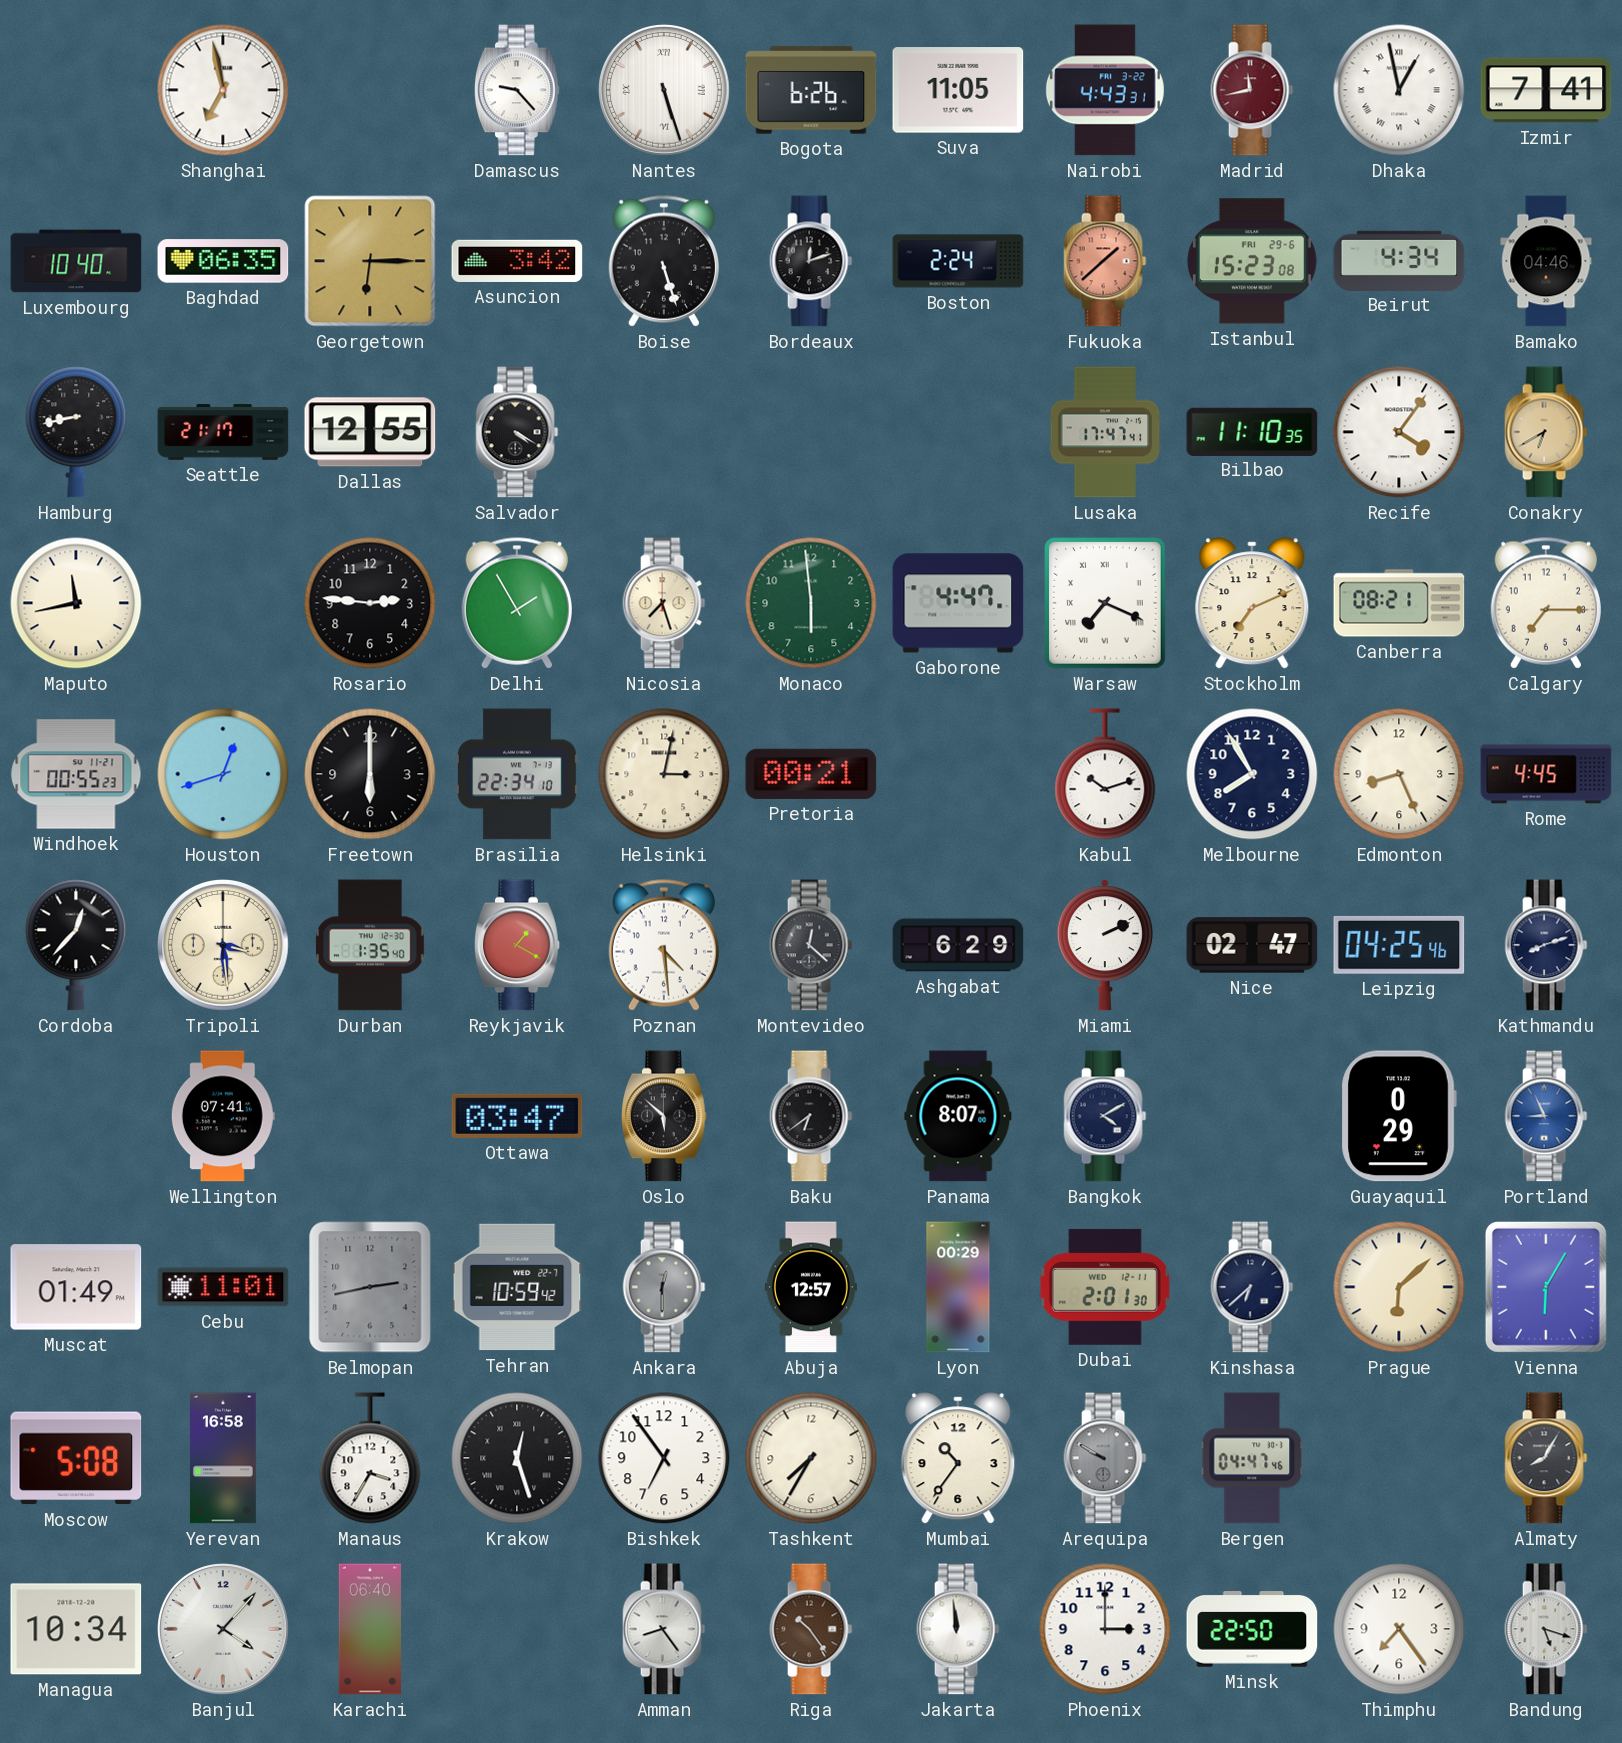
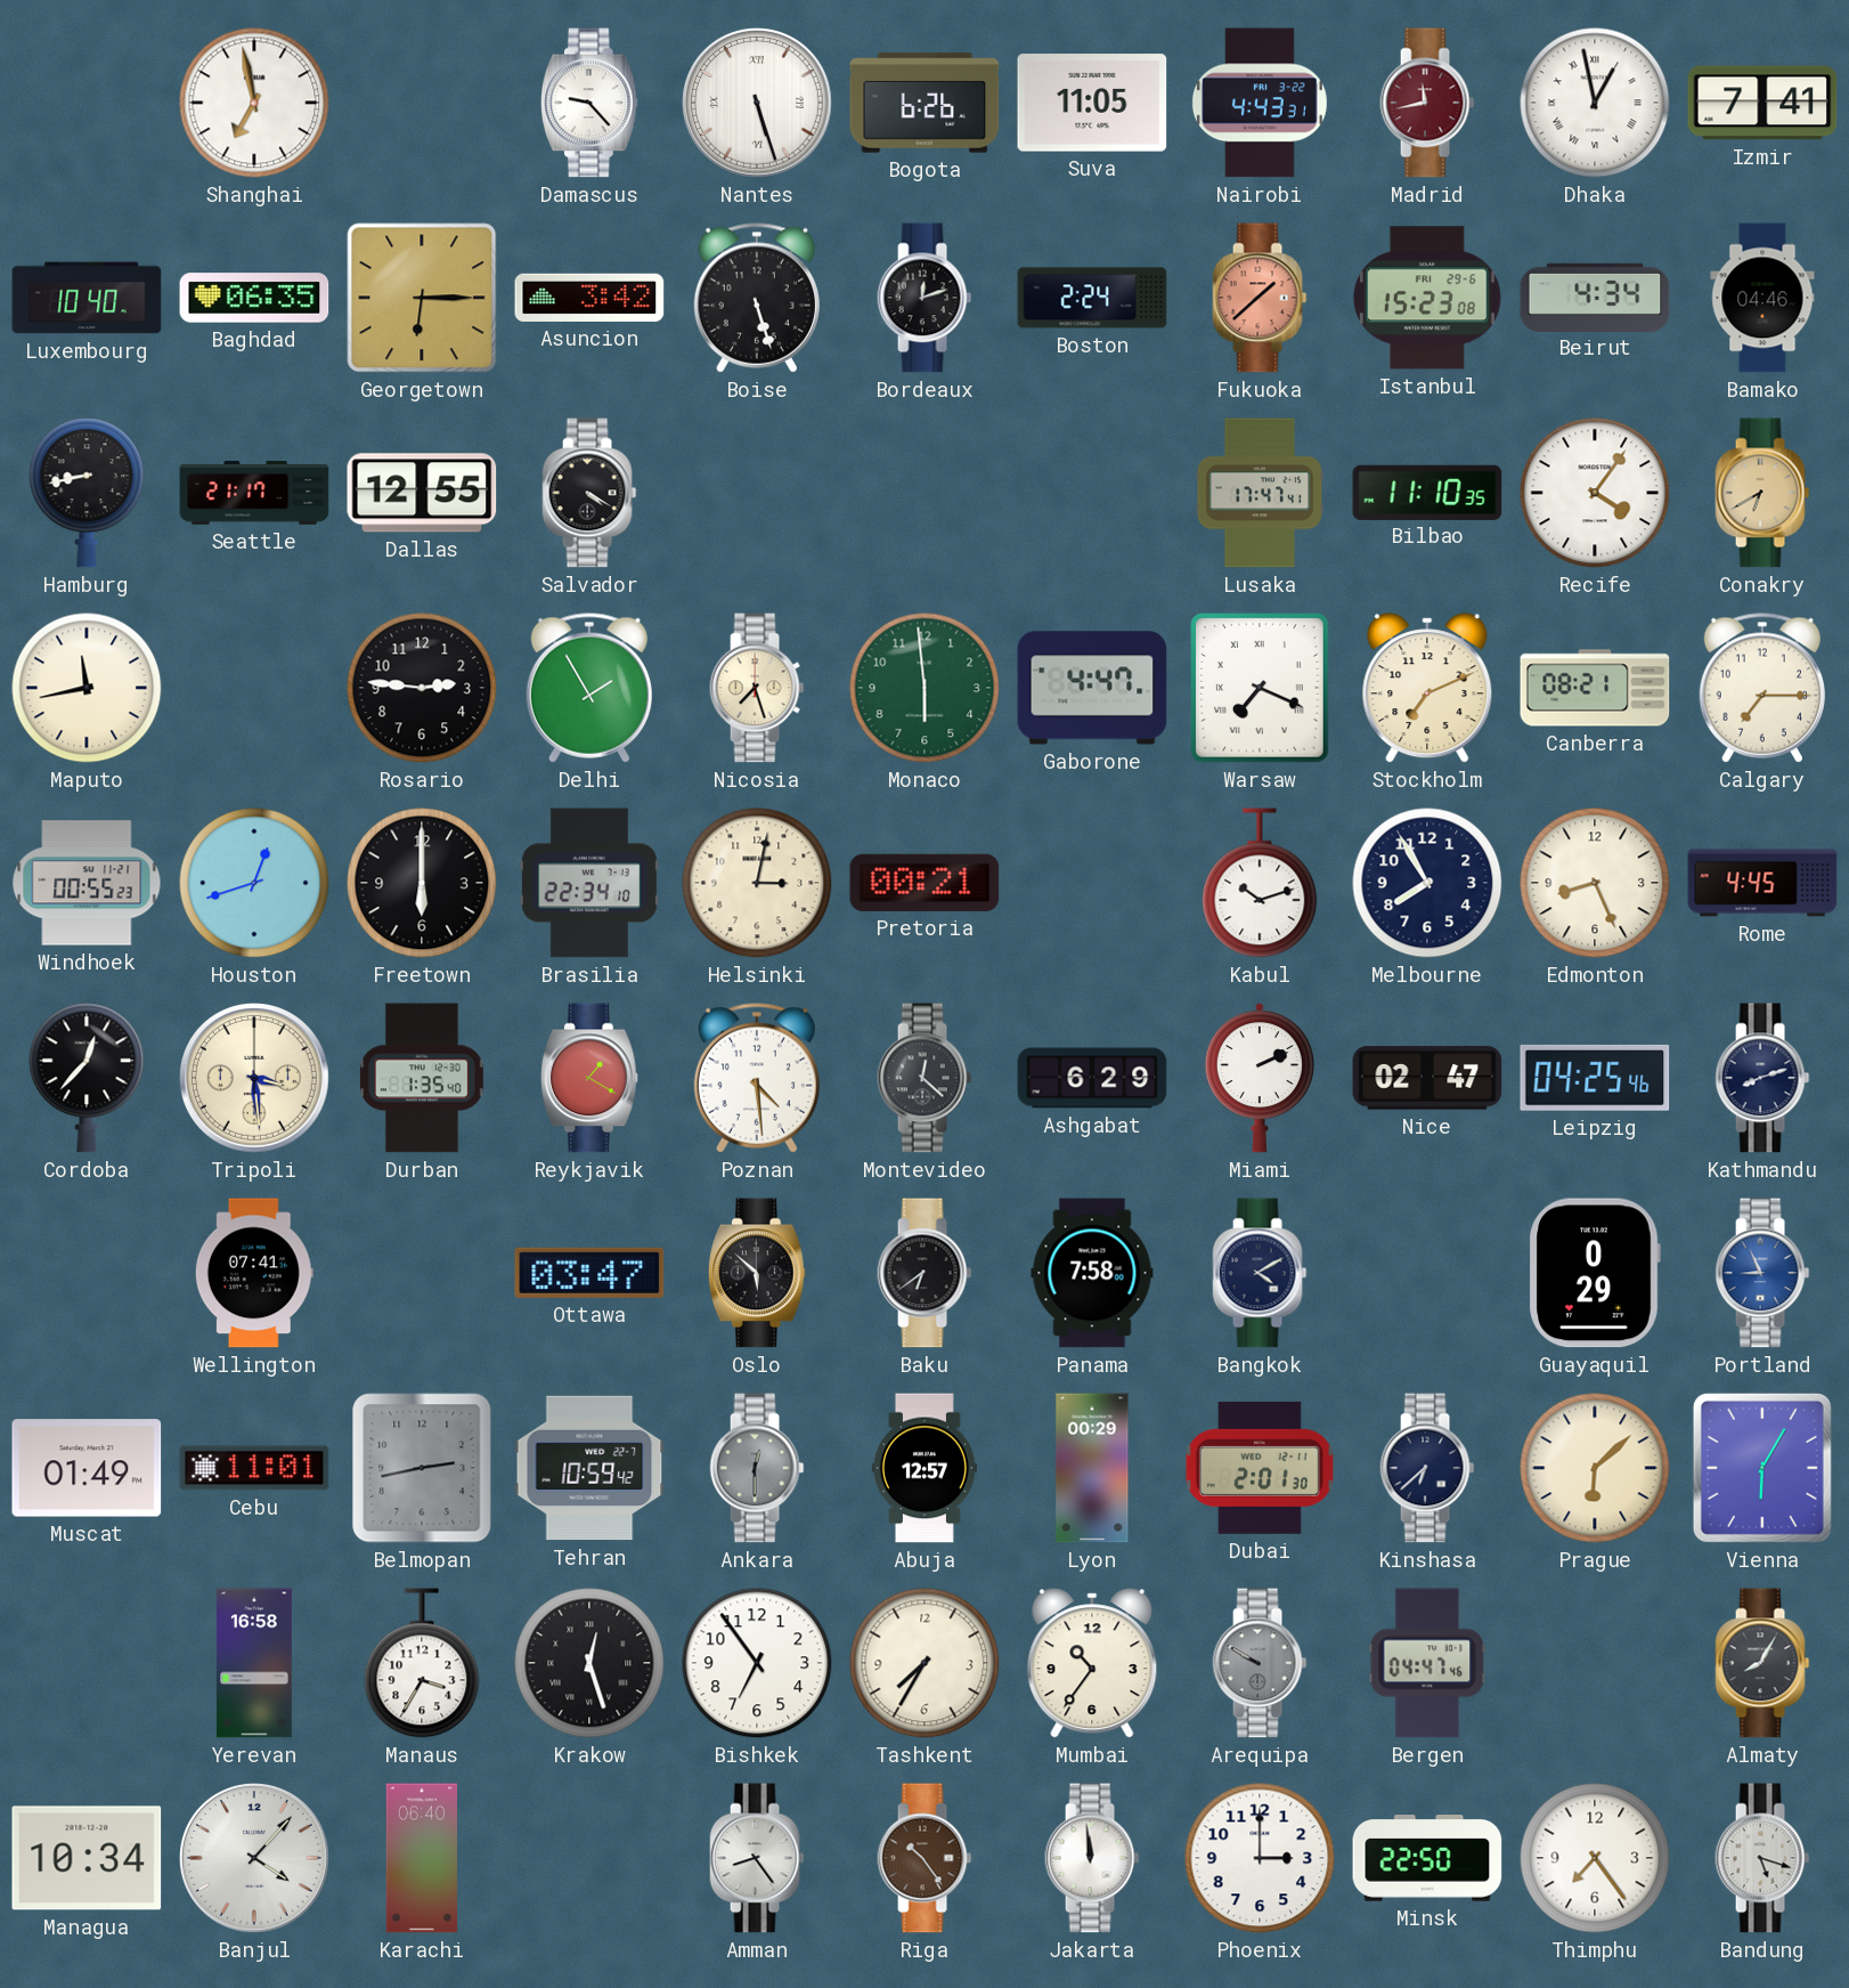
Panama: 8:07 -> 7:58
Moscow: 5:08 -> none
